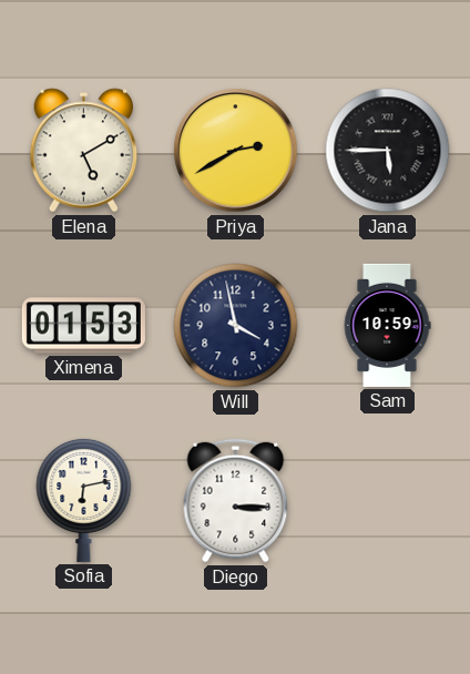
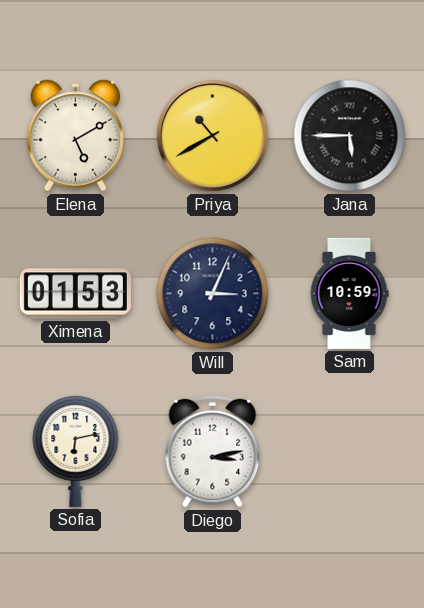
Priya: 2:40 -> 10:40
Will: 3:58 -> 3:04
Diego: 3:15 -> 3:13
